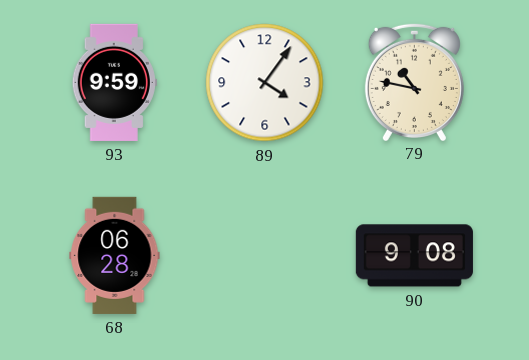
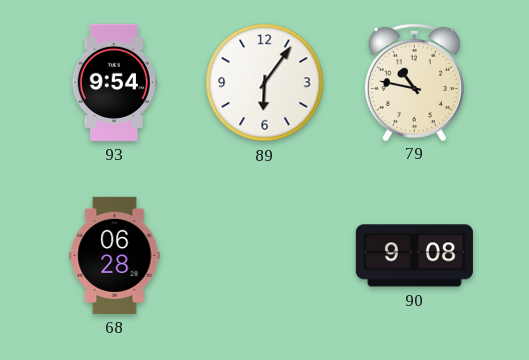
93: 9:59 -> 9:54
89: 4:06 -> 6:06
